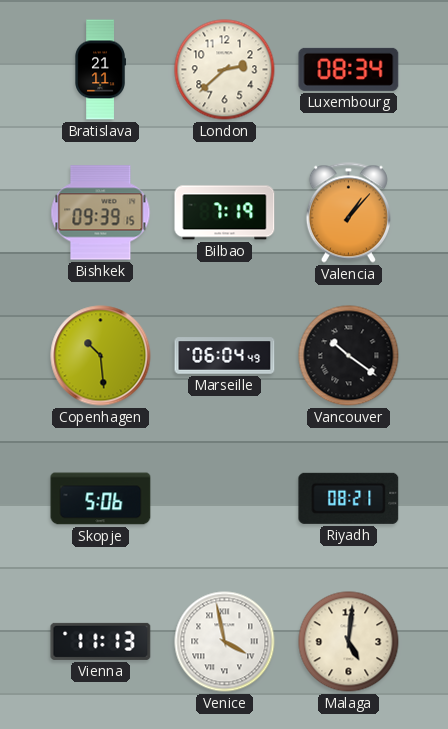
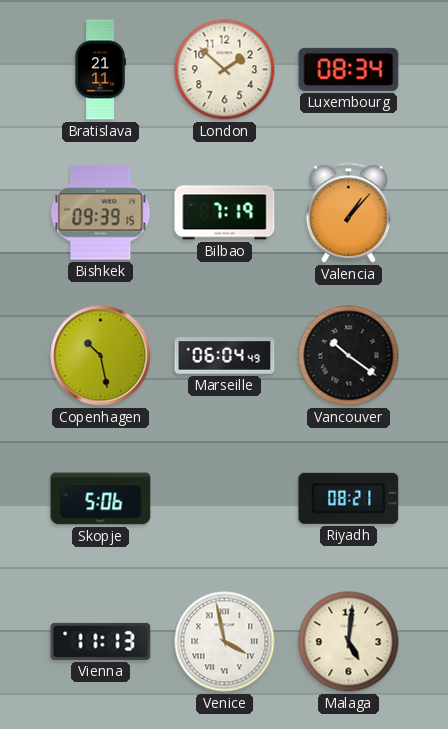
London: 2:38 -> 1:52
Copenhagen: 10:29 -> 10:28
